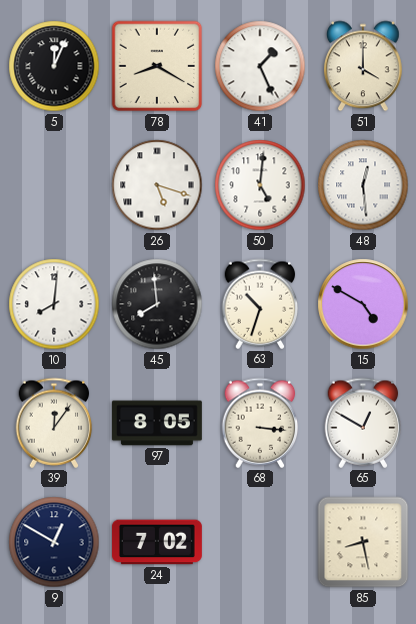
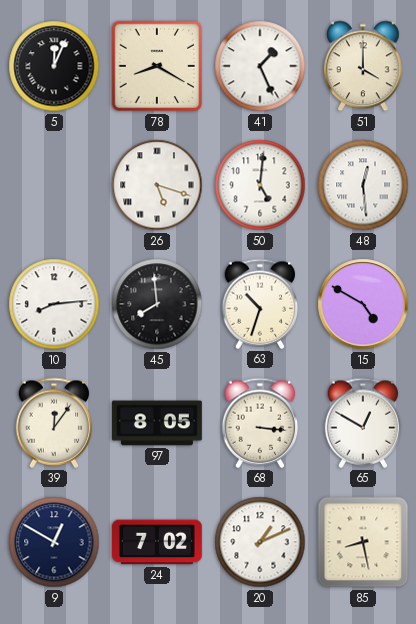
10: 8:01 -> 8:14
20: none -> 1:11
